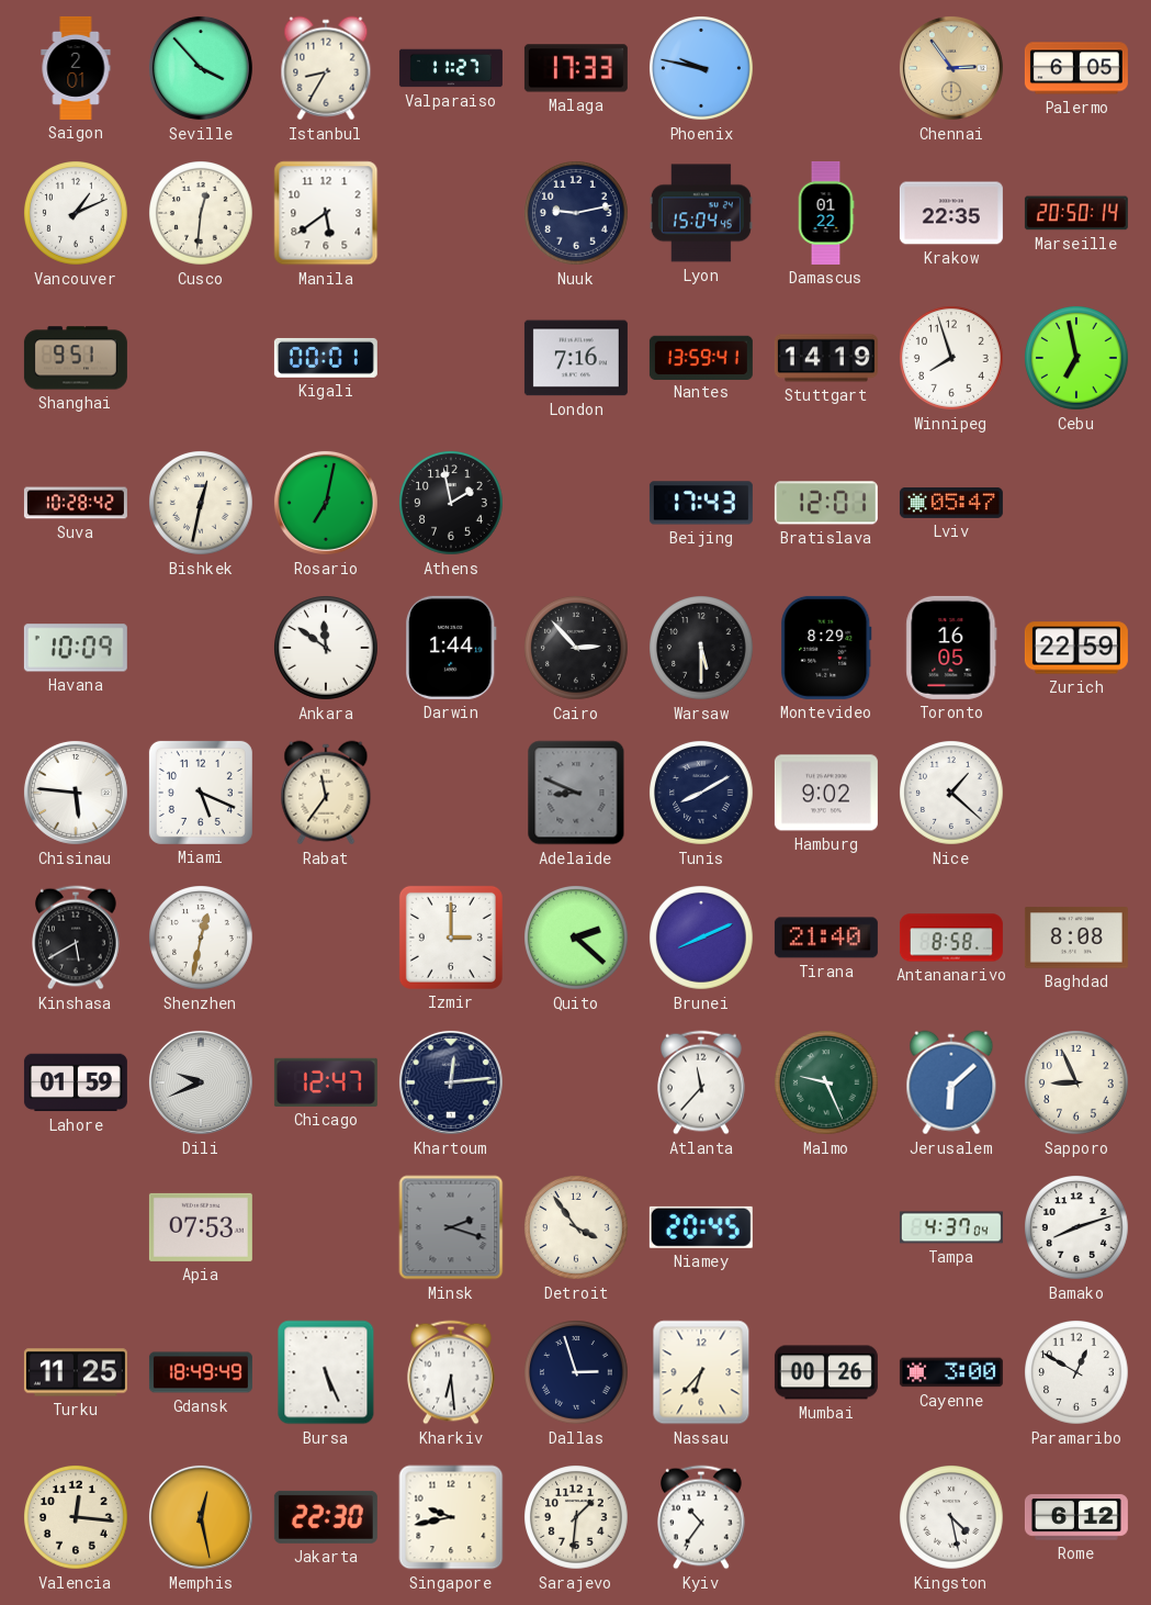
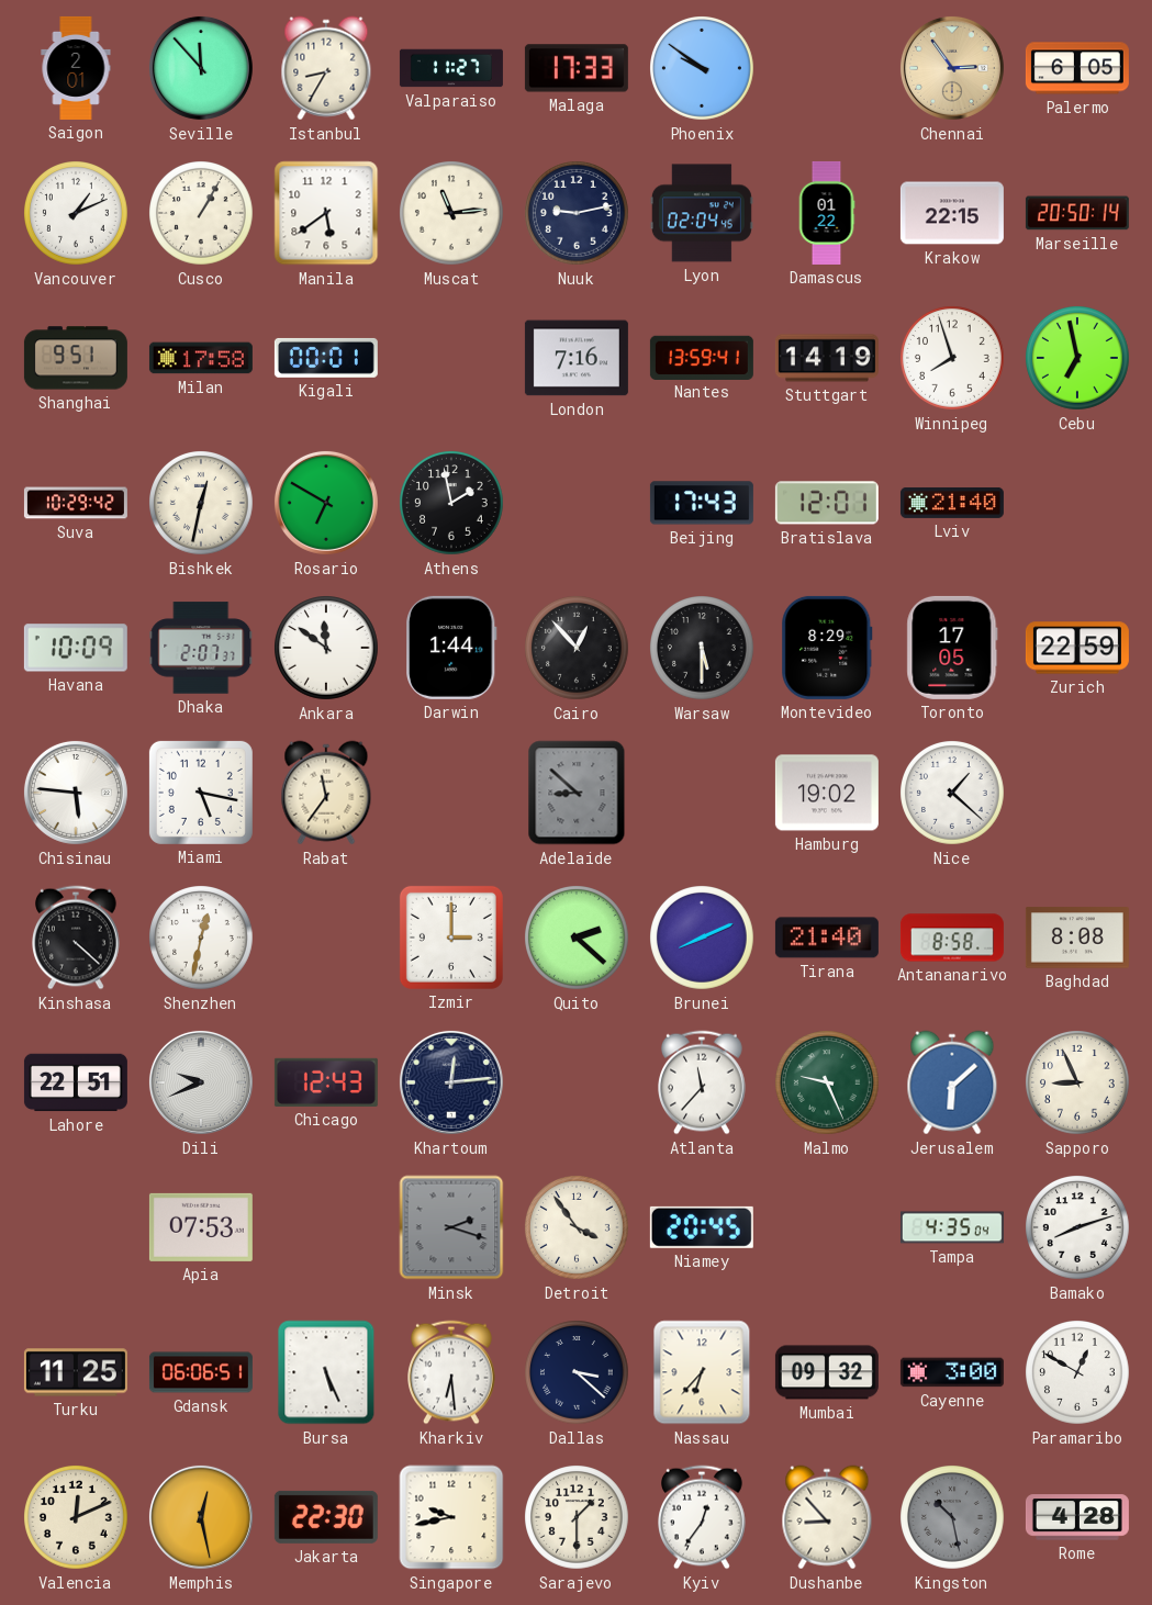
Seville: 3:53 -> 11:53
Phoenix: 9:47 -> 9:51
Cusco: 12:31 -> 1:05
Muscat: none -> 11:14
Lyon: 15:04 -> 02:04
Krakow: 22:35 -> 22:15
Milan: none -> 17:58
Suva: 10:28 -> 10:29
Rosario: 7:02 -> 6:50
Lviv: 05:47 -> 21:40
Dhaka: none -> 2:07
Cairo: 2:53 -> 12:53
Toronto: 16:05 -> 17:05
Miami: 5:19 -> 5:17
Adelaide: 8:49 -> 8:52
Tunis: 8:10 -> none
Hamburg: 9:02 -> 19:02
Kinshasa: 5:40 -> 4:22
Lahore: 01:59 -> 22:51
Chicago: 12:47 -> 12:43
Tampa: 4:37 -> 4:35
Gdansk: 18:49 -> 06:06
Dallas: 2:57 -> 3:22
Mumbai: 00:26 -> 09:32
Valencia: 12:16 -> 12:11
Sarajevo: 1:31 -> 1:30
Kyiv: 10:36 -> 12:36
Dushanbe: none -> 8:53
Kingston: 4:28 -> 10:28
Kingston dial: white -> grey
Rome: 6:12 -> 4:28
